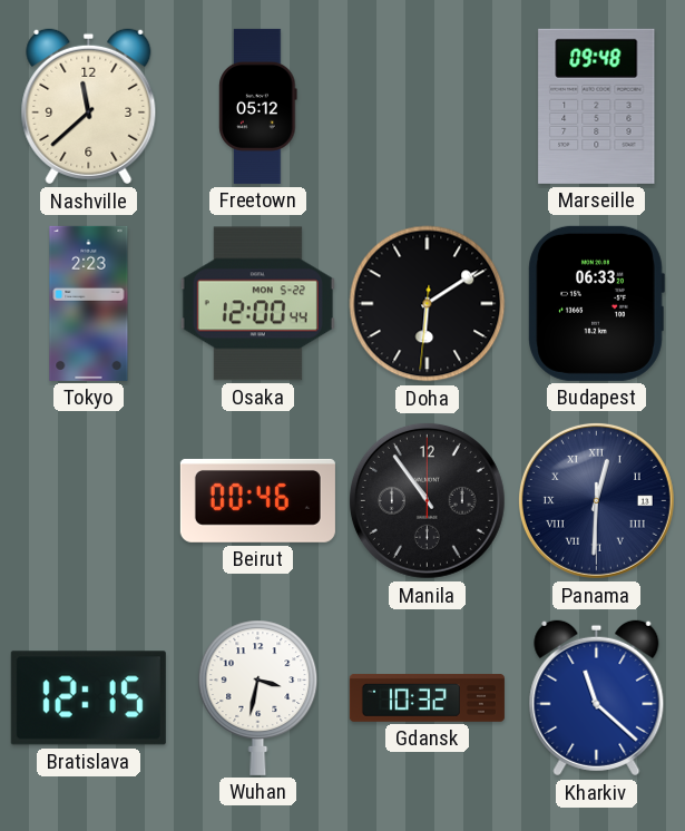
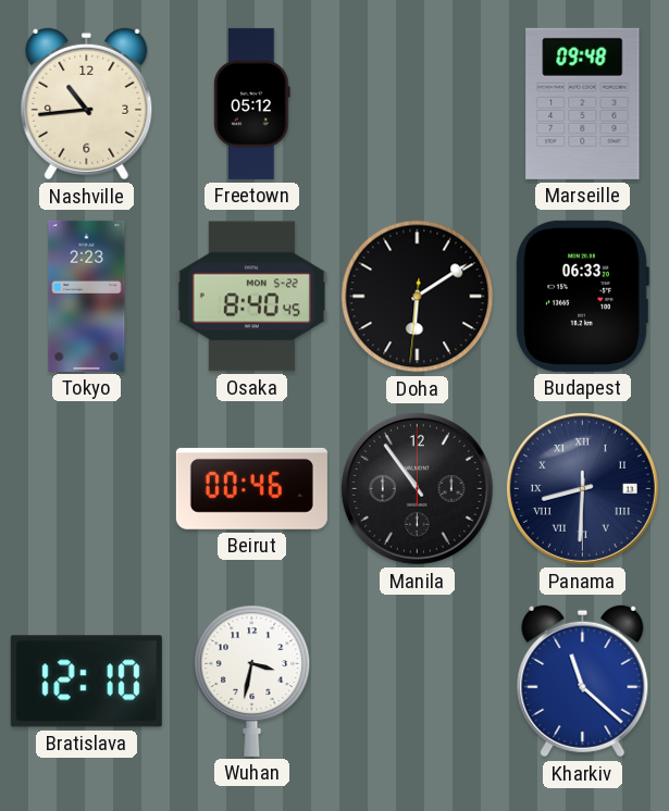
Nashville: 11:38 -> 10:44
Osaka: 12:00 -> 8:40
Panama: 12:30 -> 8:30
Bratislava: 12:15 -> 12:10
Gdansk: 10:32 -> none
